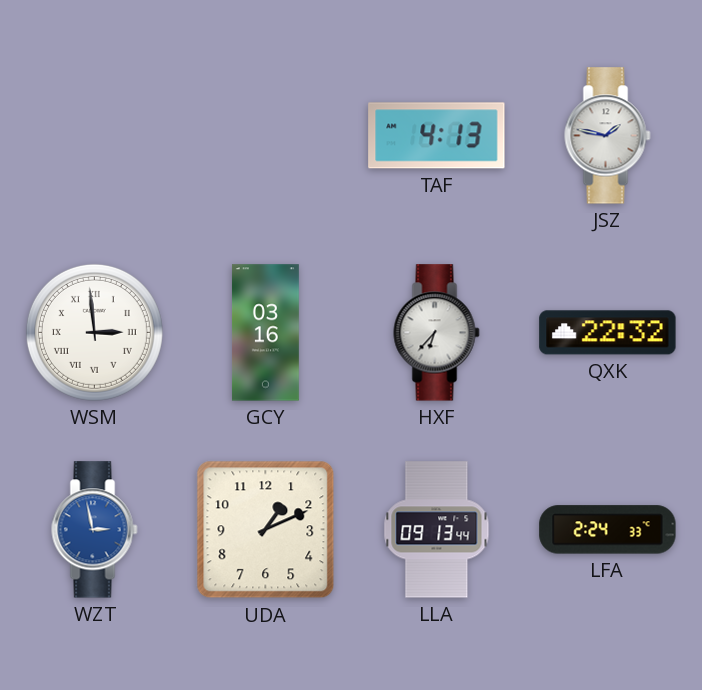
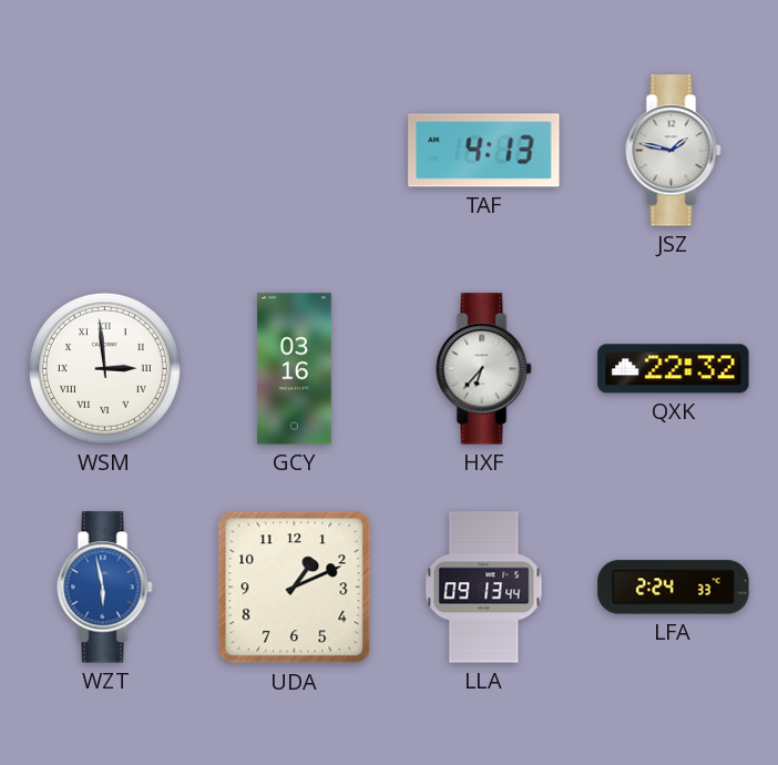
WZT: 2:58 -> 5:58
